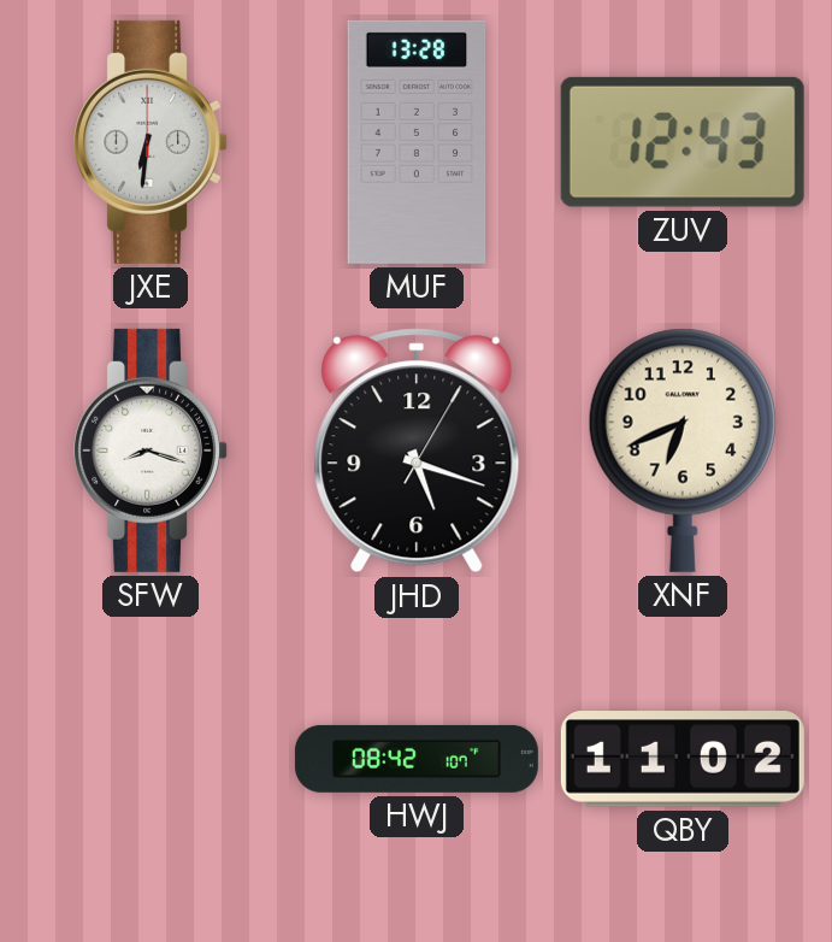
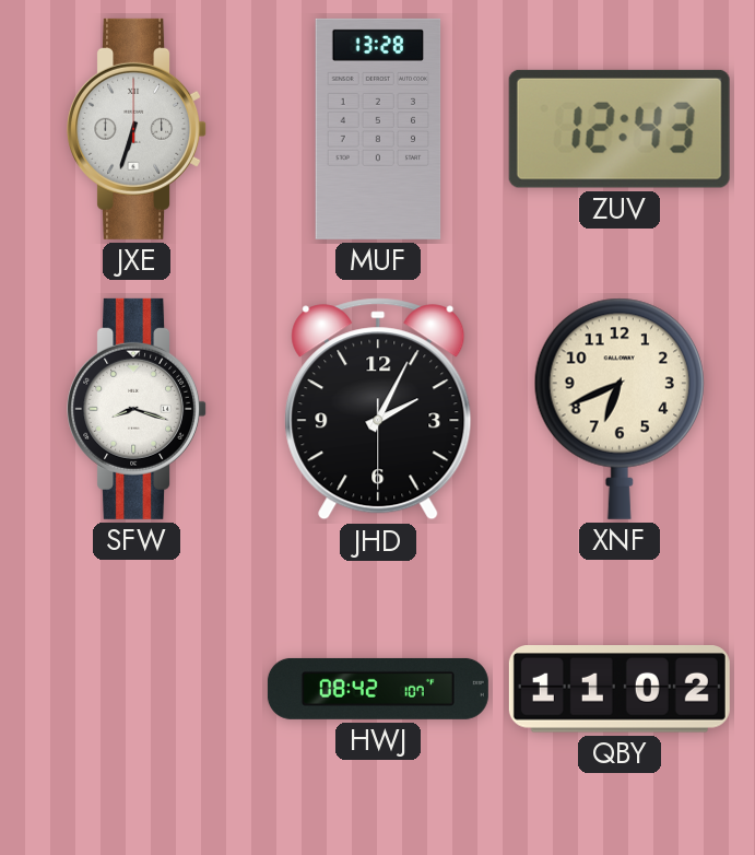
JXE: 6:31 -> 6:33
JHD: 5:18 -> 2:04
